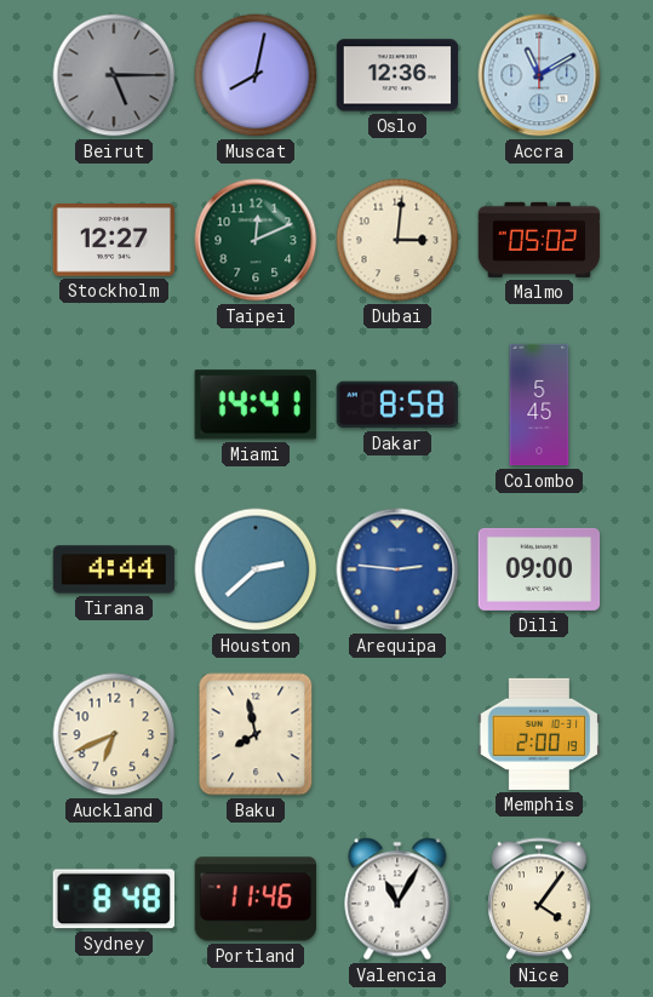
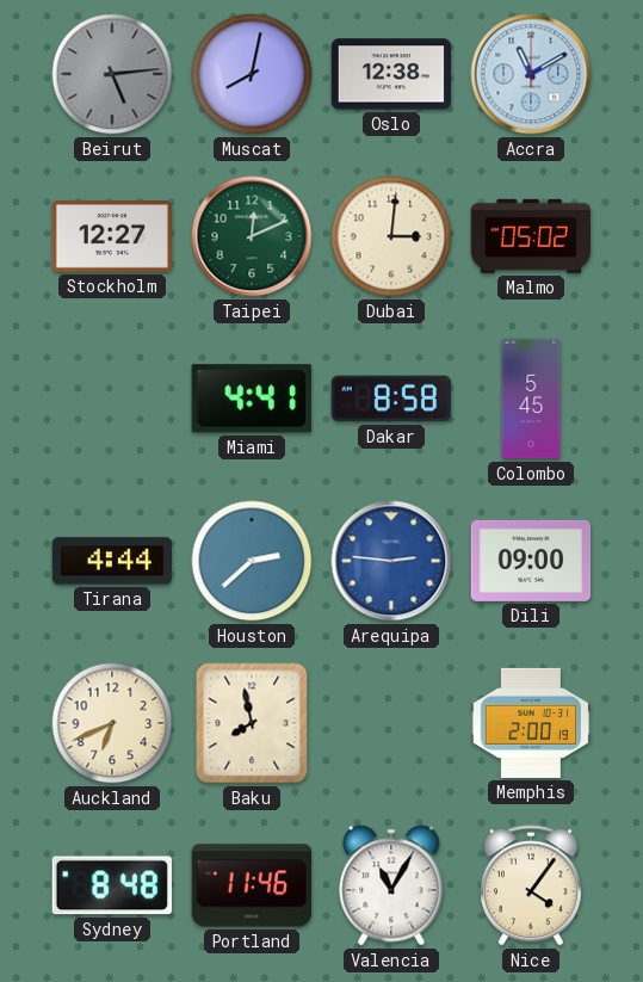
Beirut: 5:15 -> 5:14
Oslo: 12:36 -> 12:38
Miami: 14:41 -> 4:41
